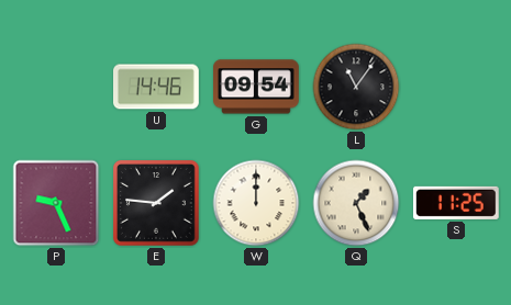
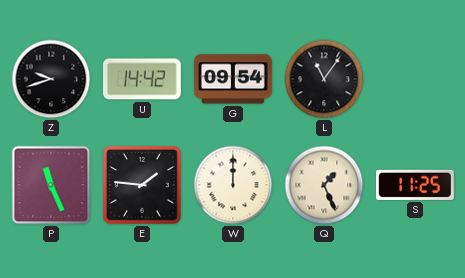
Z: none -> 9:42
U: 14:46 -> 14:42
P: 9:26 -> 11:26
